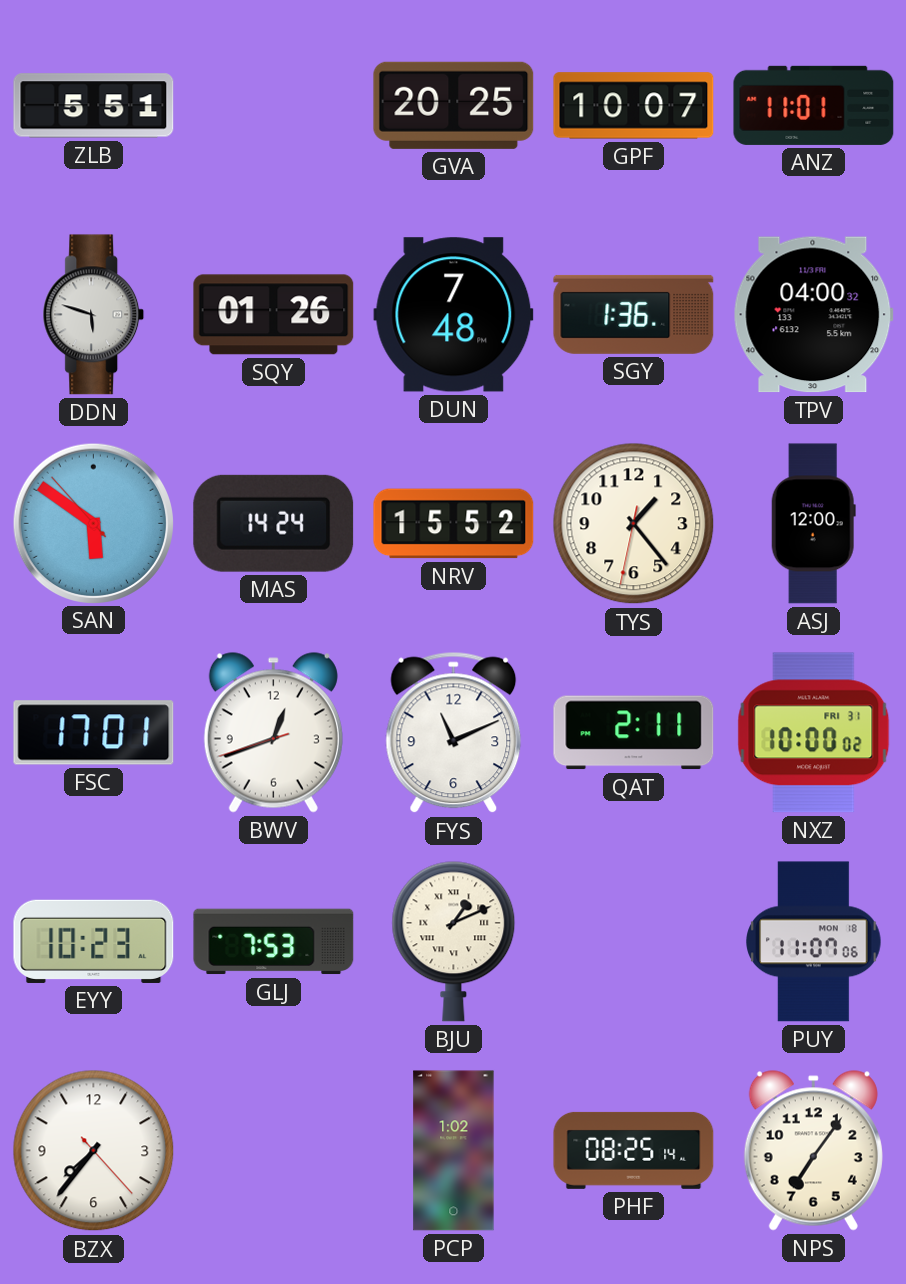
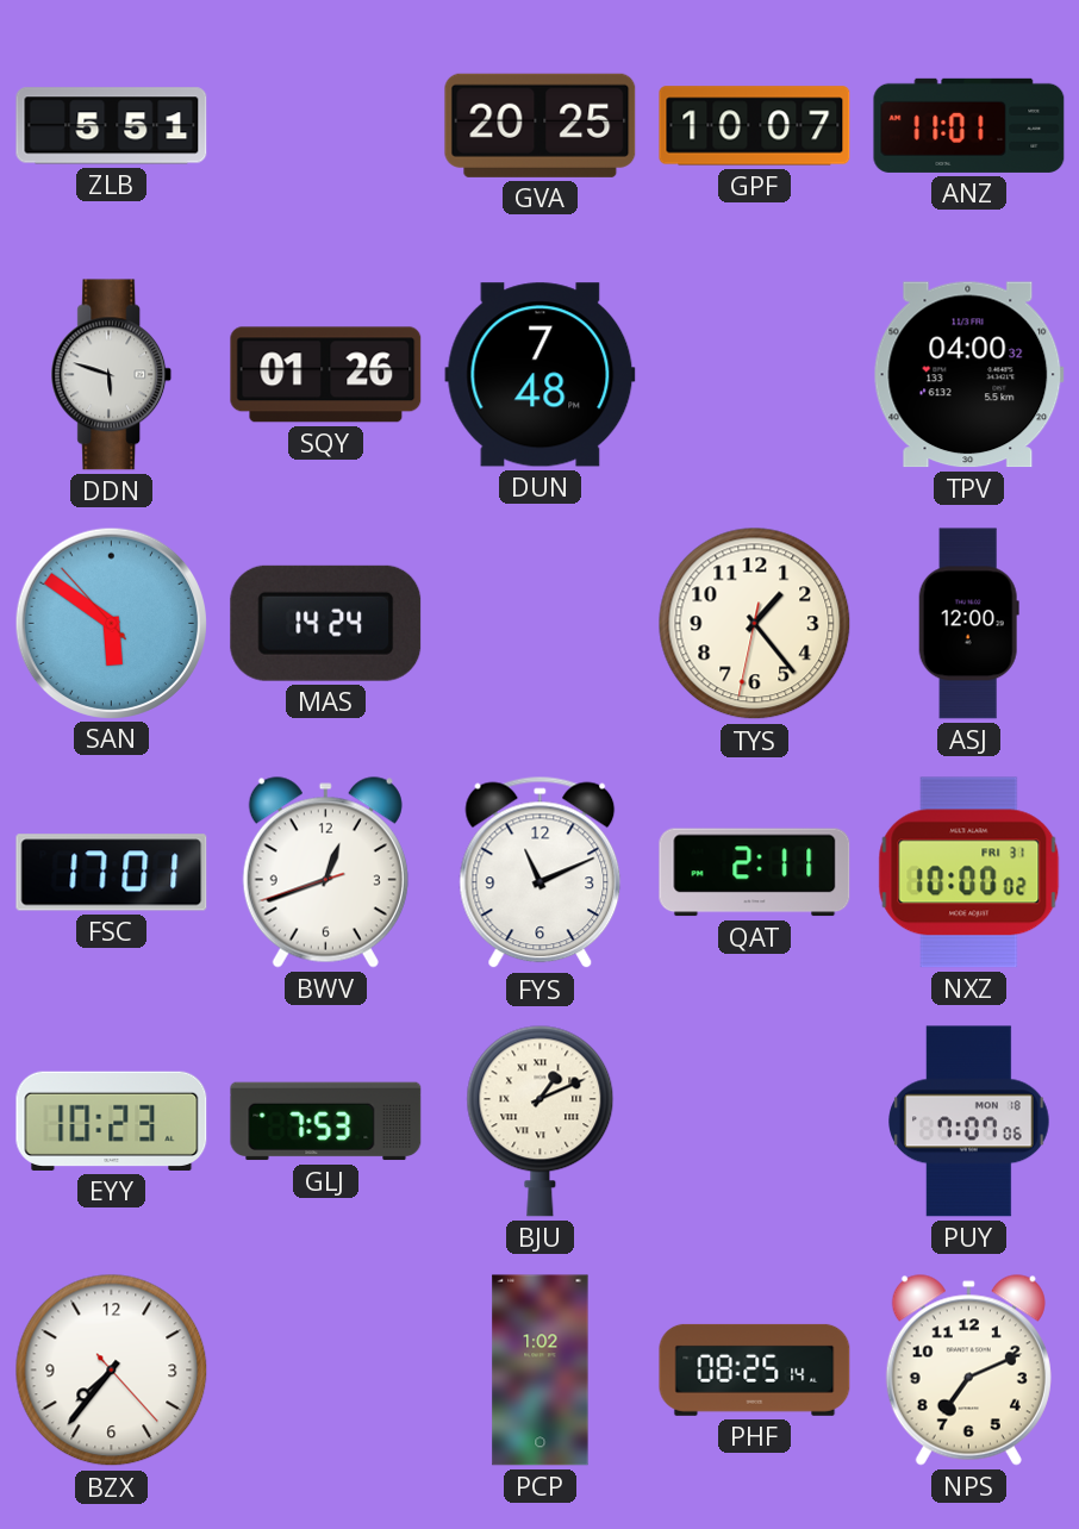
SGY: 1:36 -> none
NRV: 15:52 -> none
PUY: 11:07 -> 7:07
NPS: 7:06 -> 7:11
